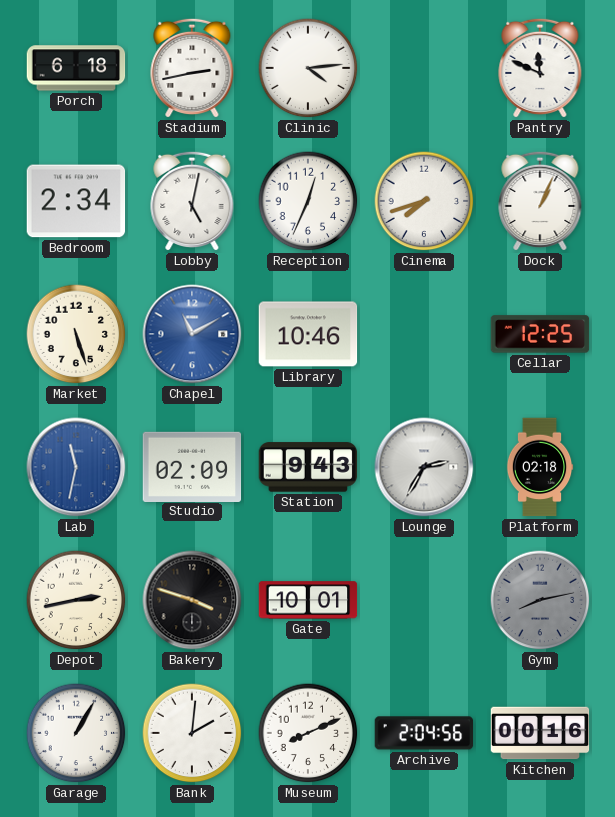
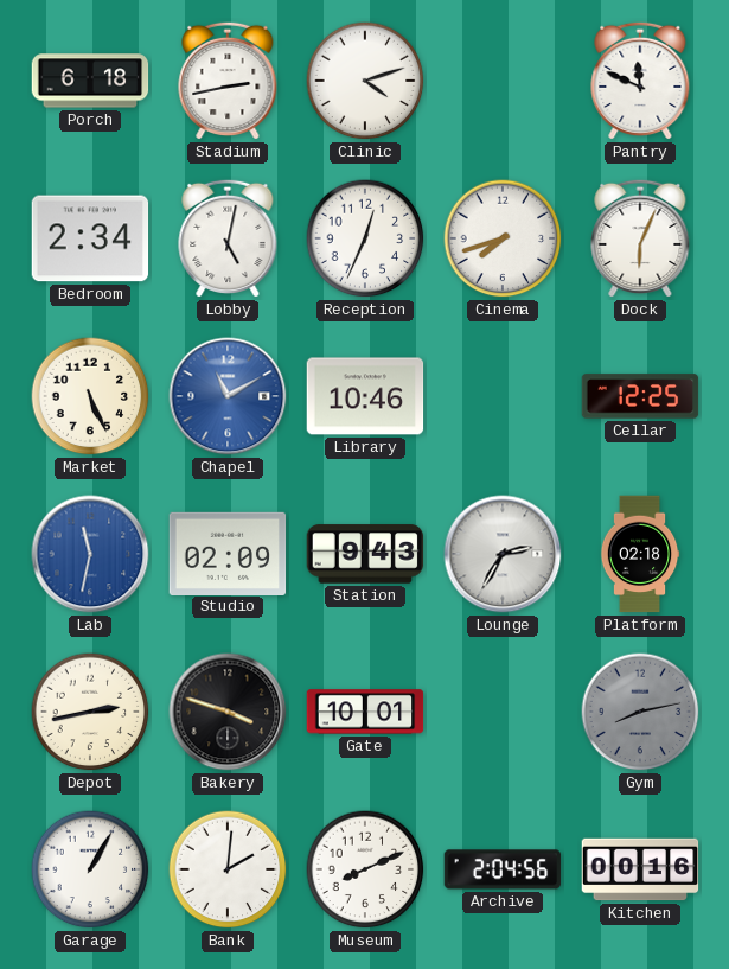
Clinic: 4:14 -> 4:12
Dock: 1:04 -> 6:04
Market: 5:27 -> 5:26
